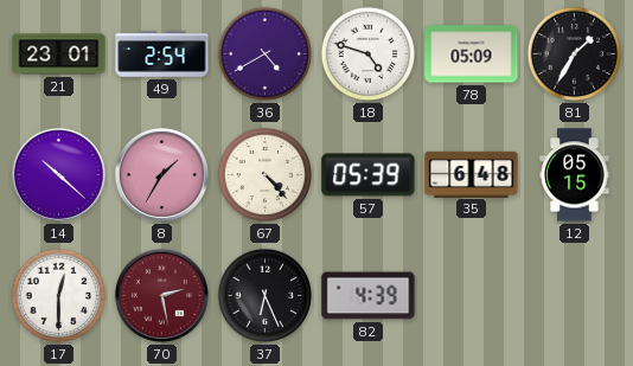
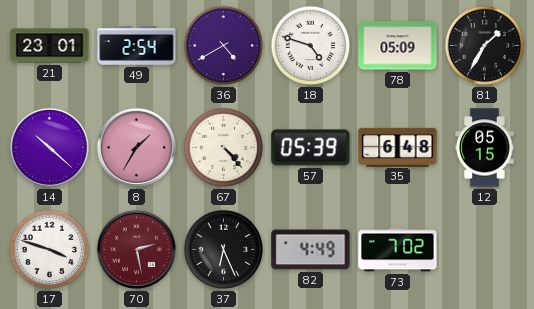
17: 12:30 -> 3:48
82: 4:39 -> 4:49
73: none -> 7:02
